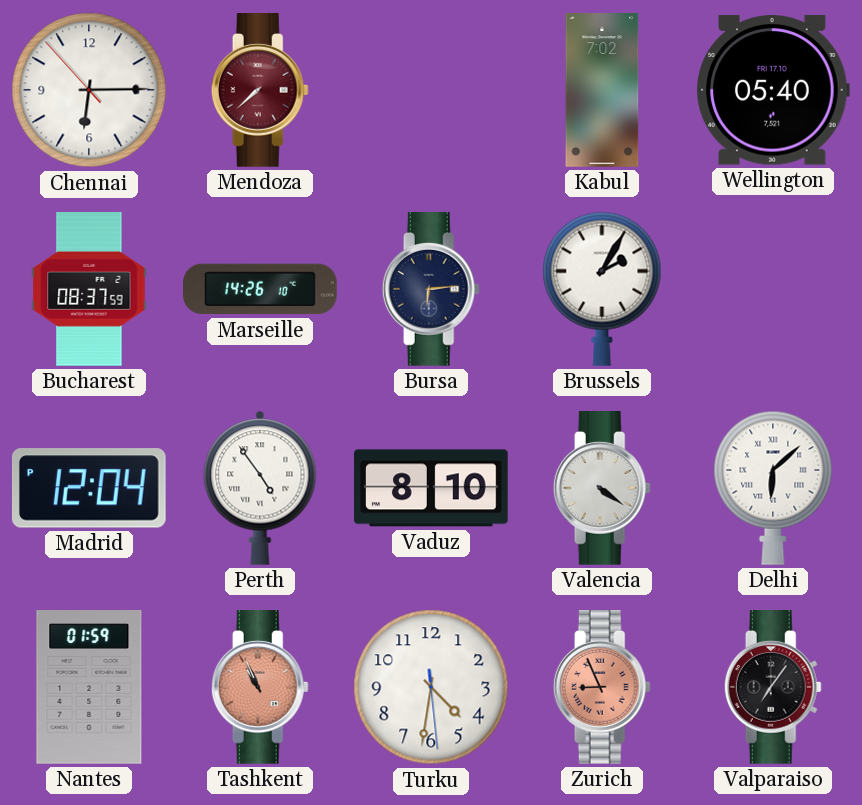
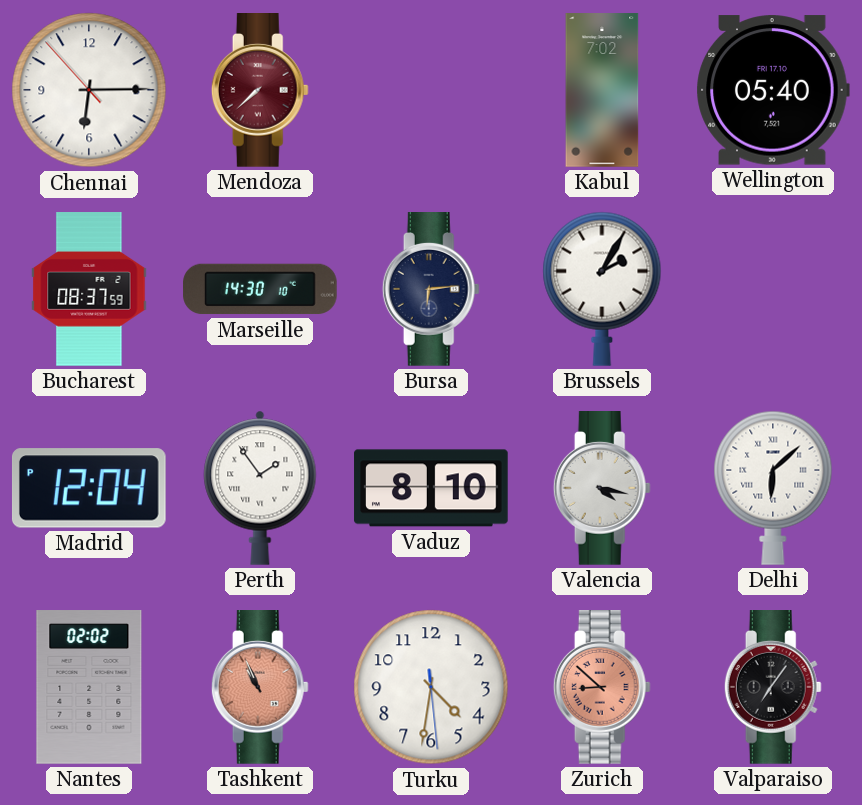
Marseille: 14:26 -> 14:30
Perth: 4:54 -> 1:54
Valencia: 4:21 -> 4:17
Nantes: 01:59 -> 02:02
Zurich: 8:56 -> 8:52
